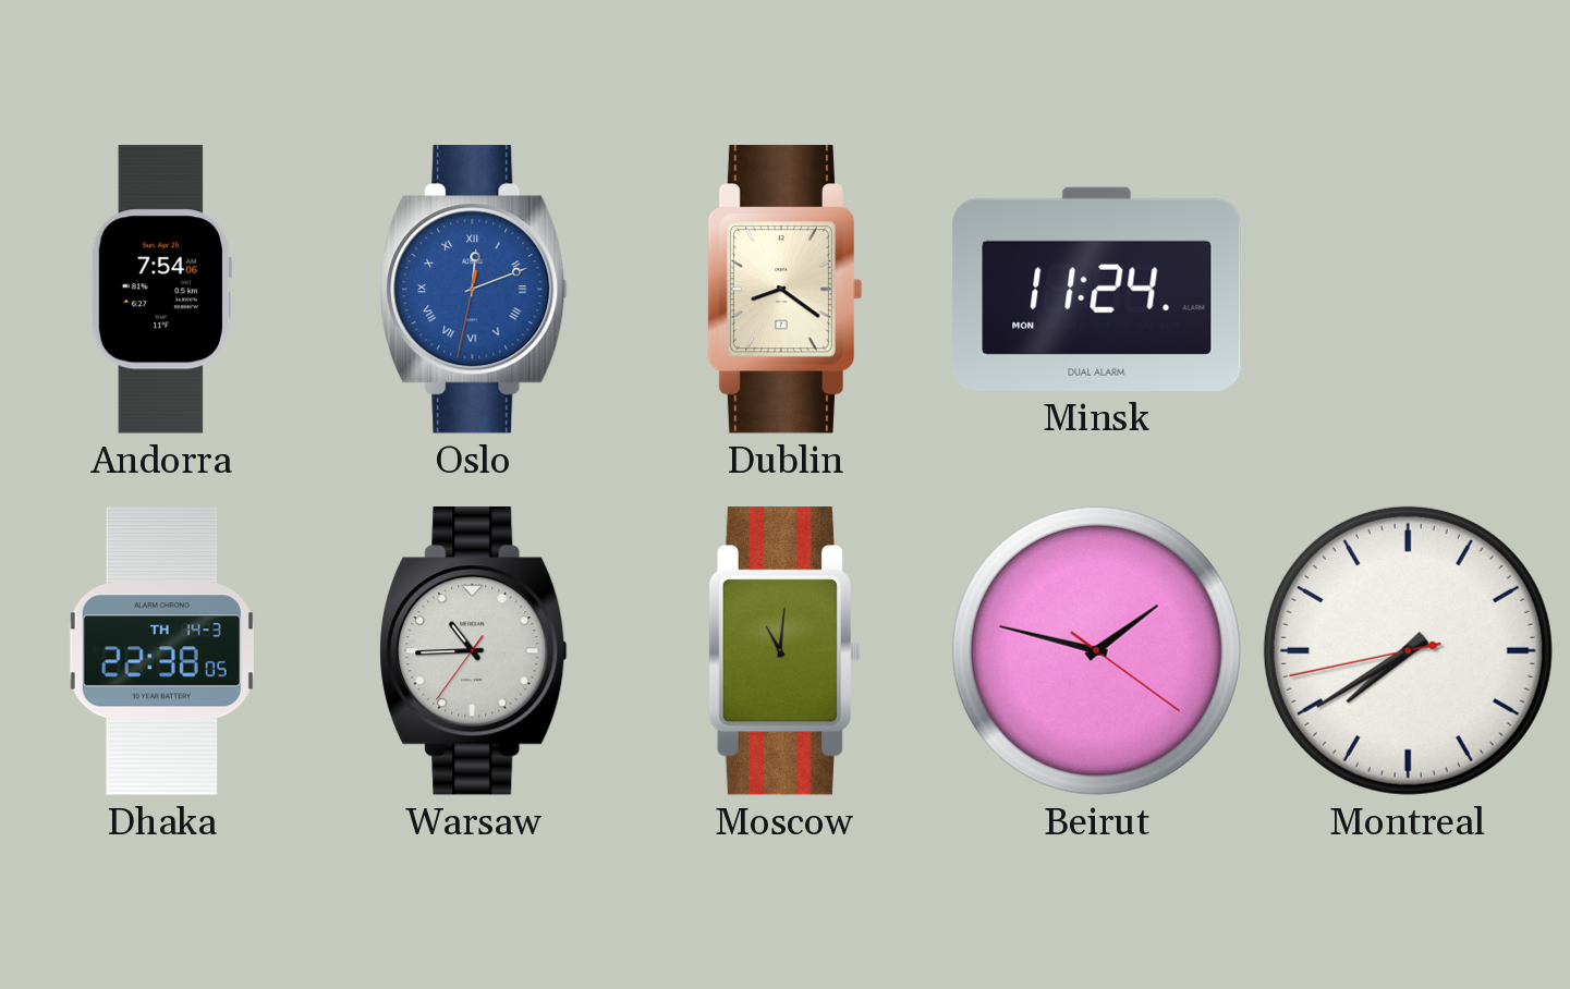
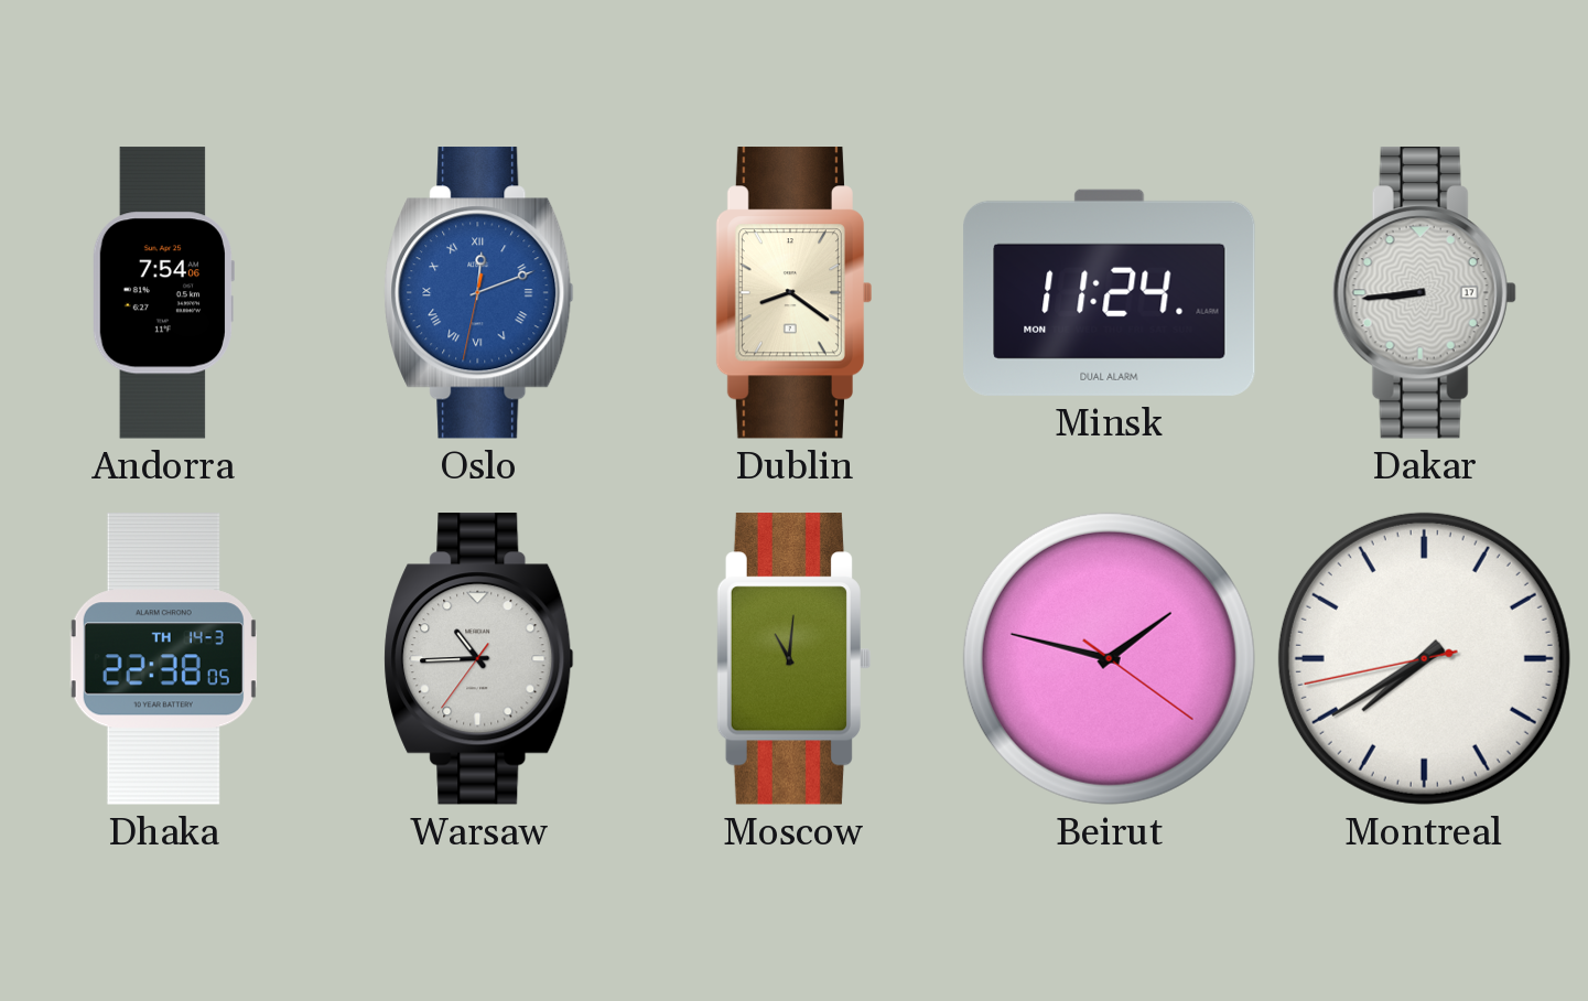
Dakar: none -> 8:44
